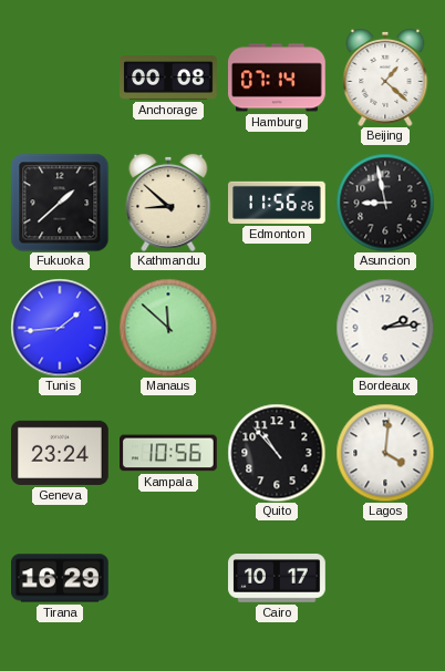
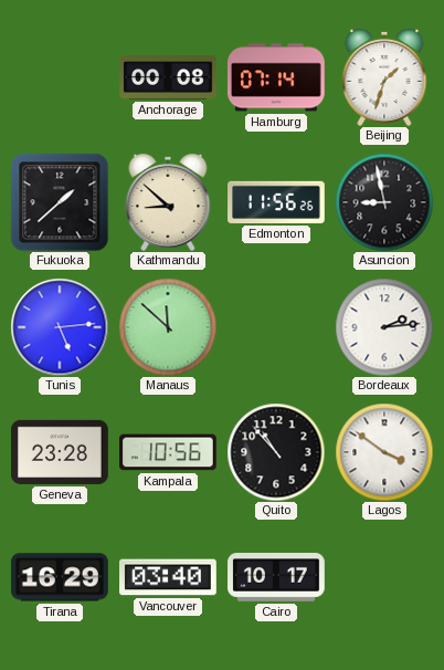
Beijing: 1:22 -> 1:33
Tunis: 1:44 -> 5:14
Geneva: 23:24 -> 23:28
Lagos: 4:01 -> 3:51
Vancouver: none -> 03:40
